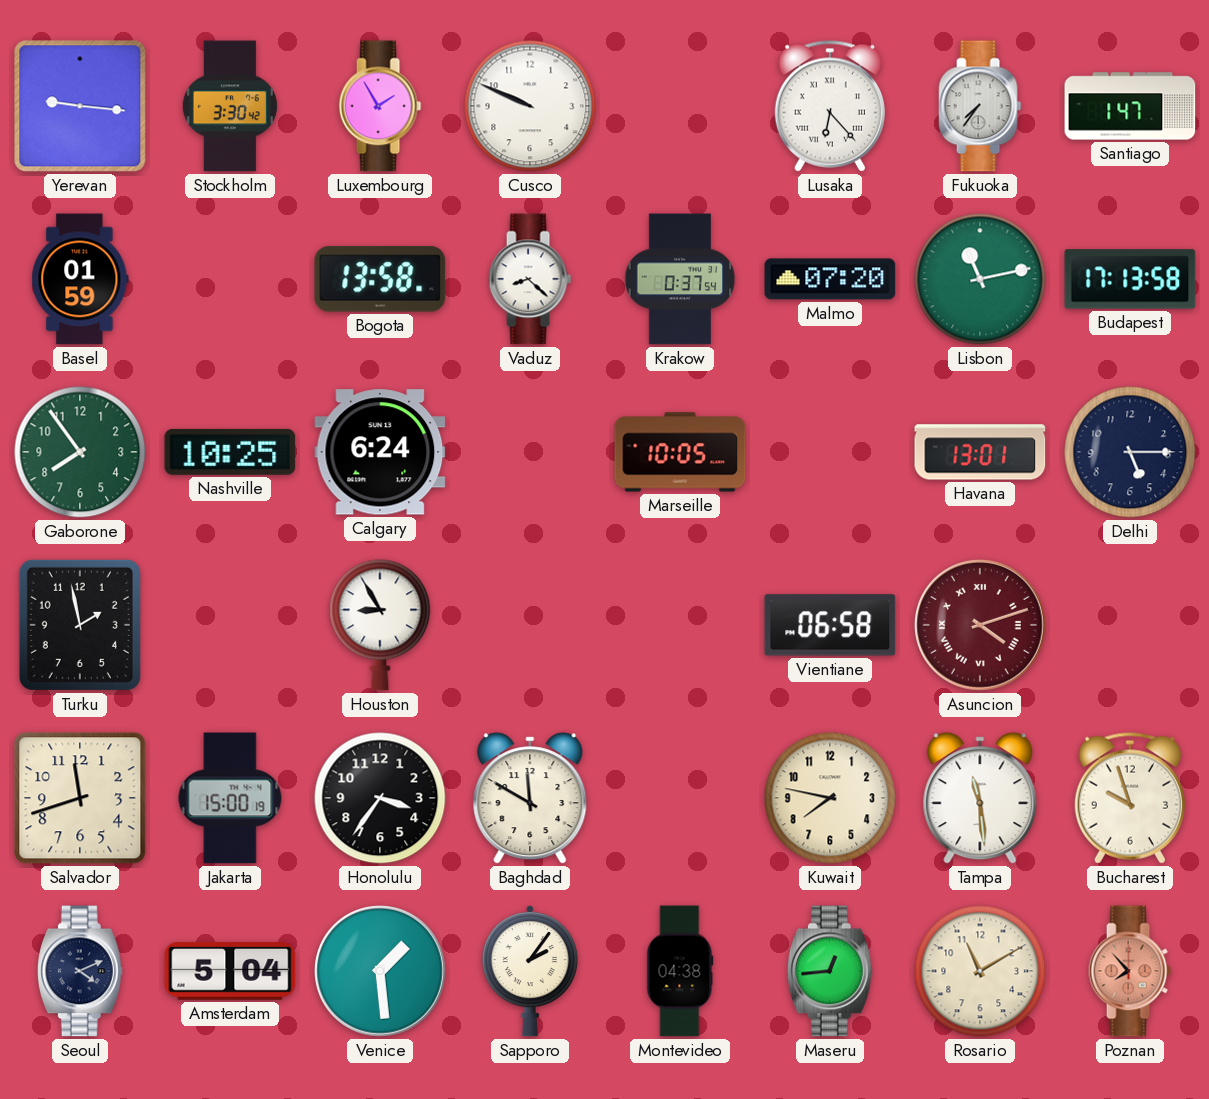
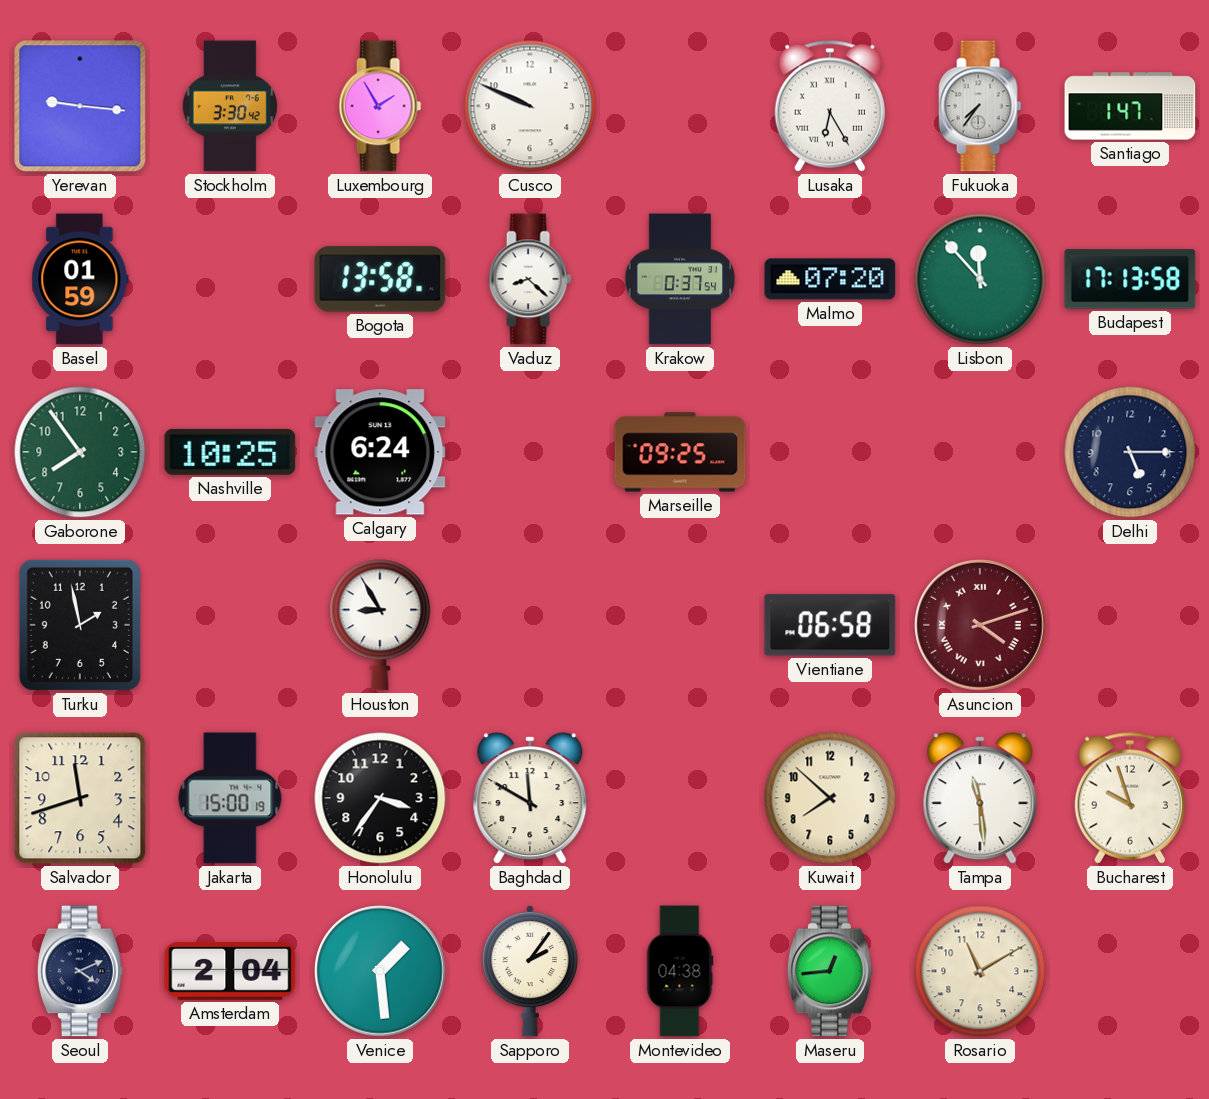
Lusaka: 6:23 -> 6:25
Lisbon: 11:13 -> 11:53
Marseille: 10:05 -> 09:25
Havana: 13:01 -> none
Kuwait: 7:47 -> 7:52
Amsterdam: 5:04 -> 2:04
Poznan: 7:53 -> none
